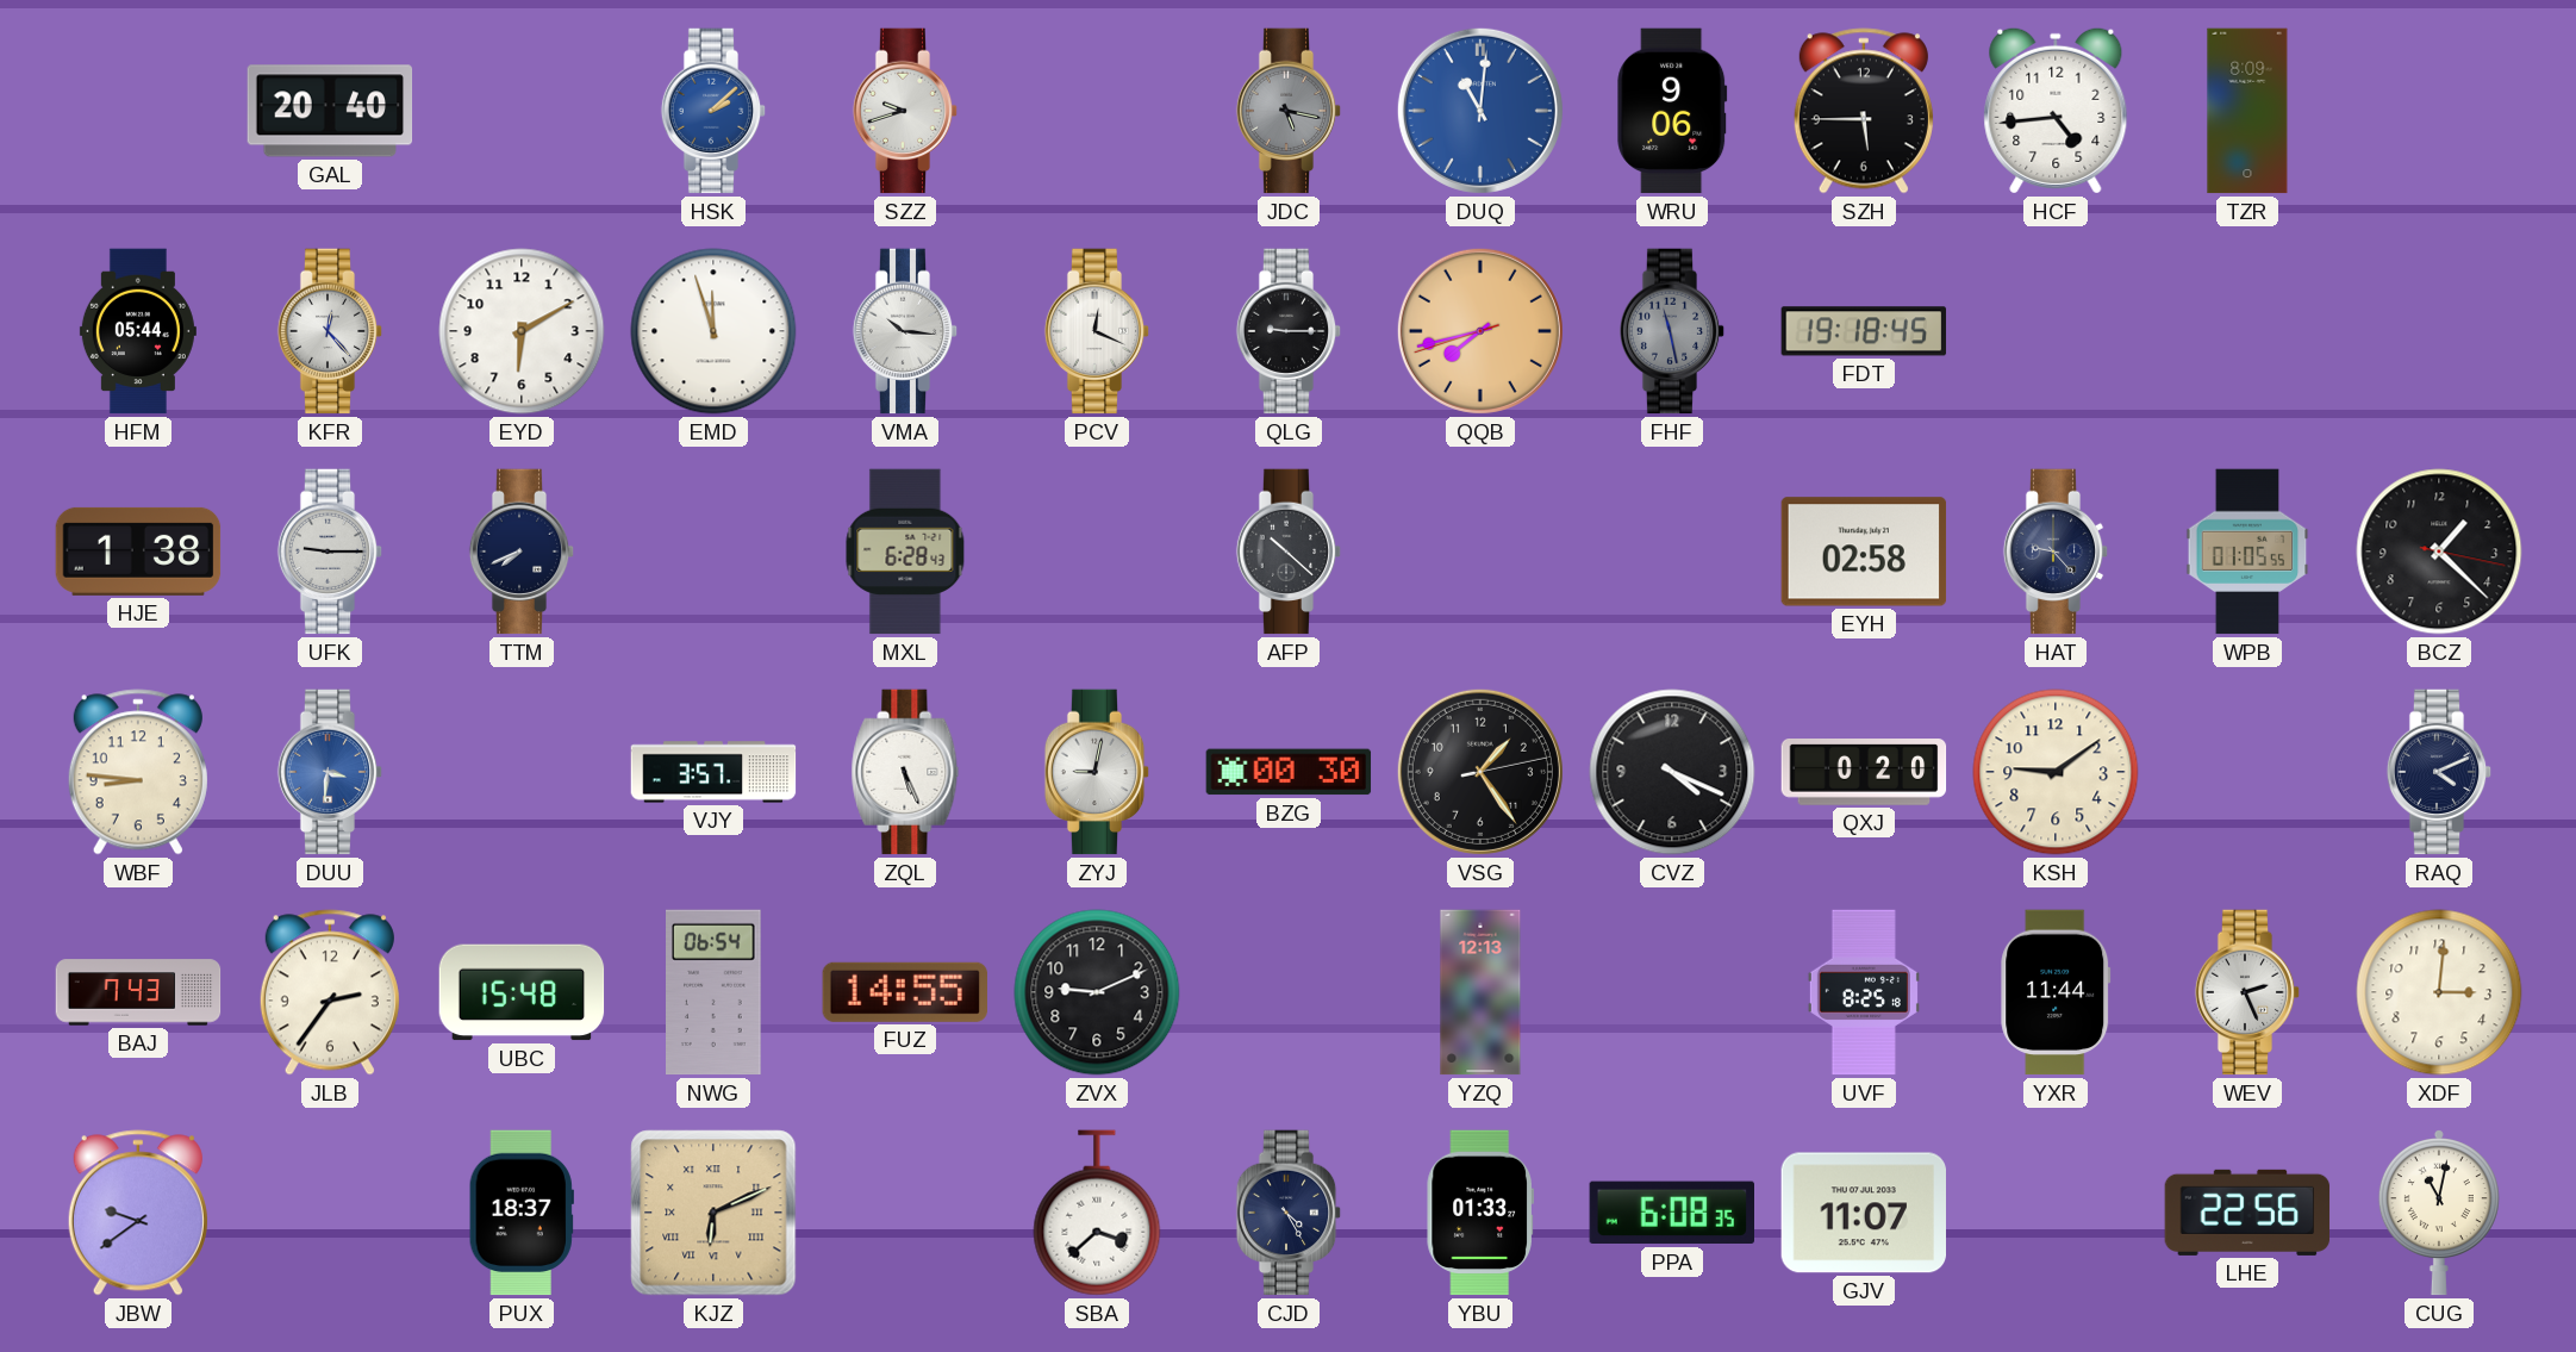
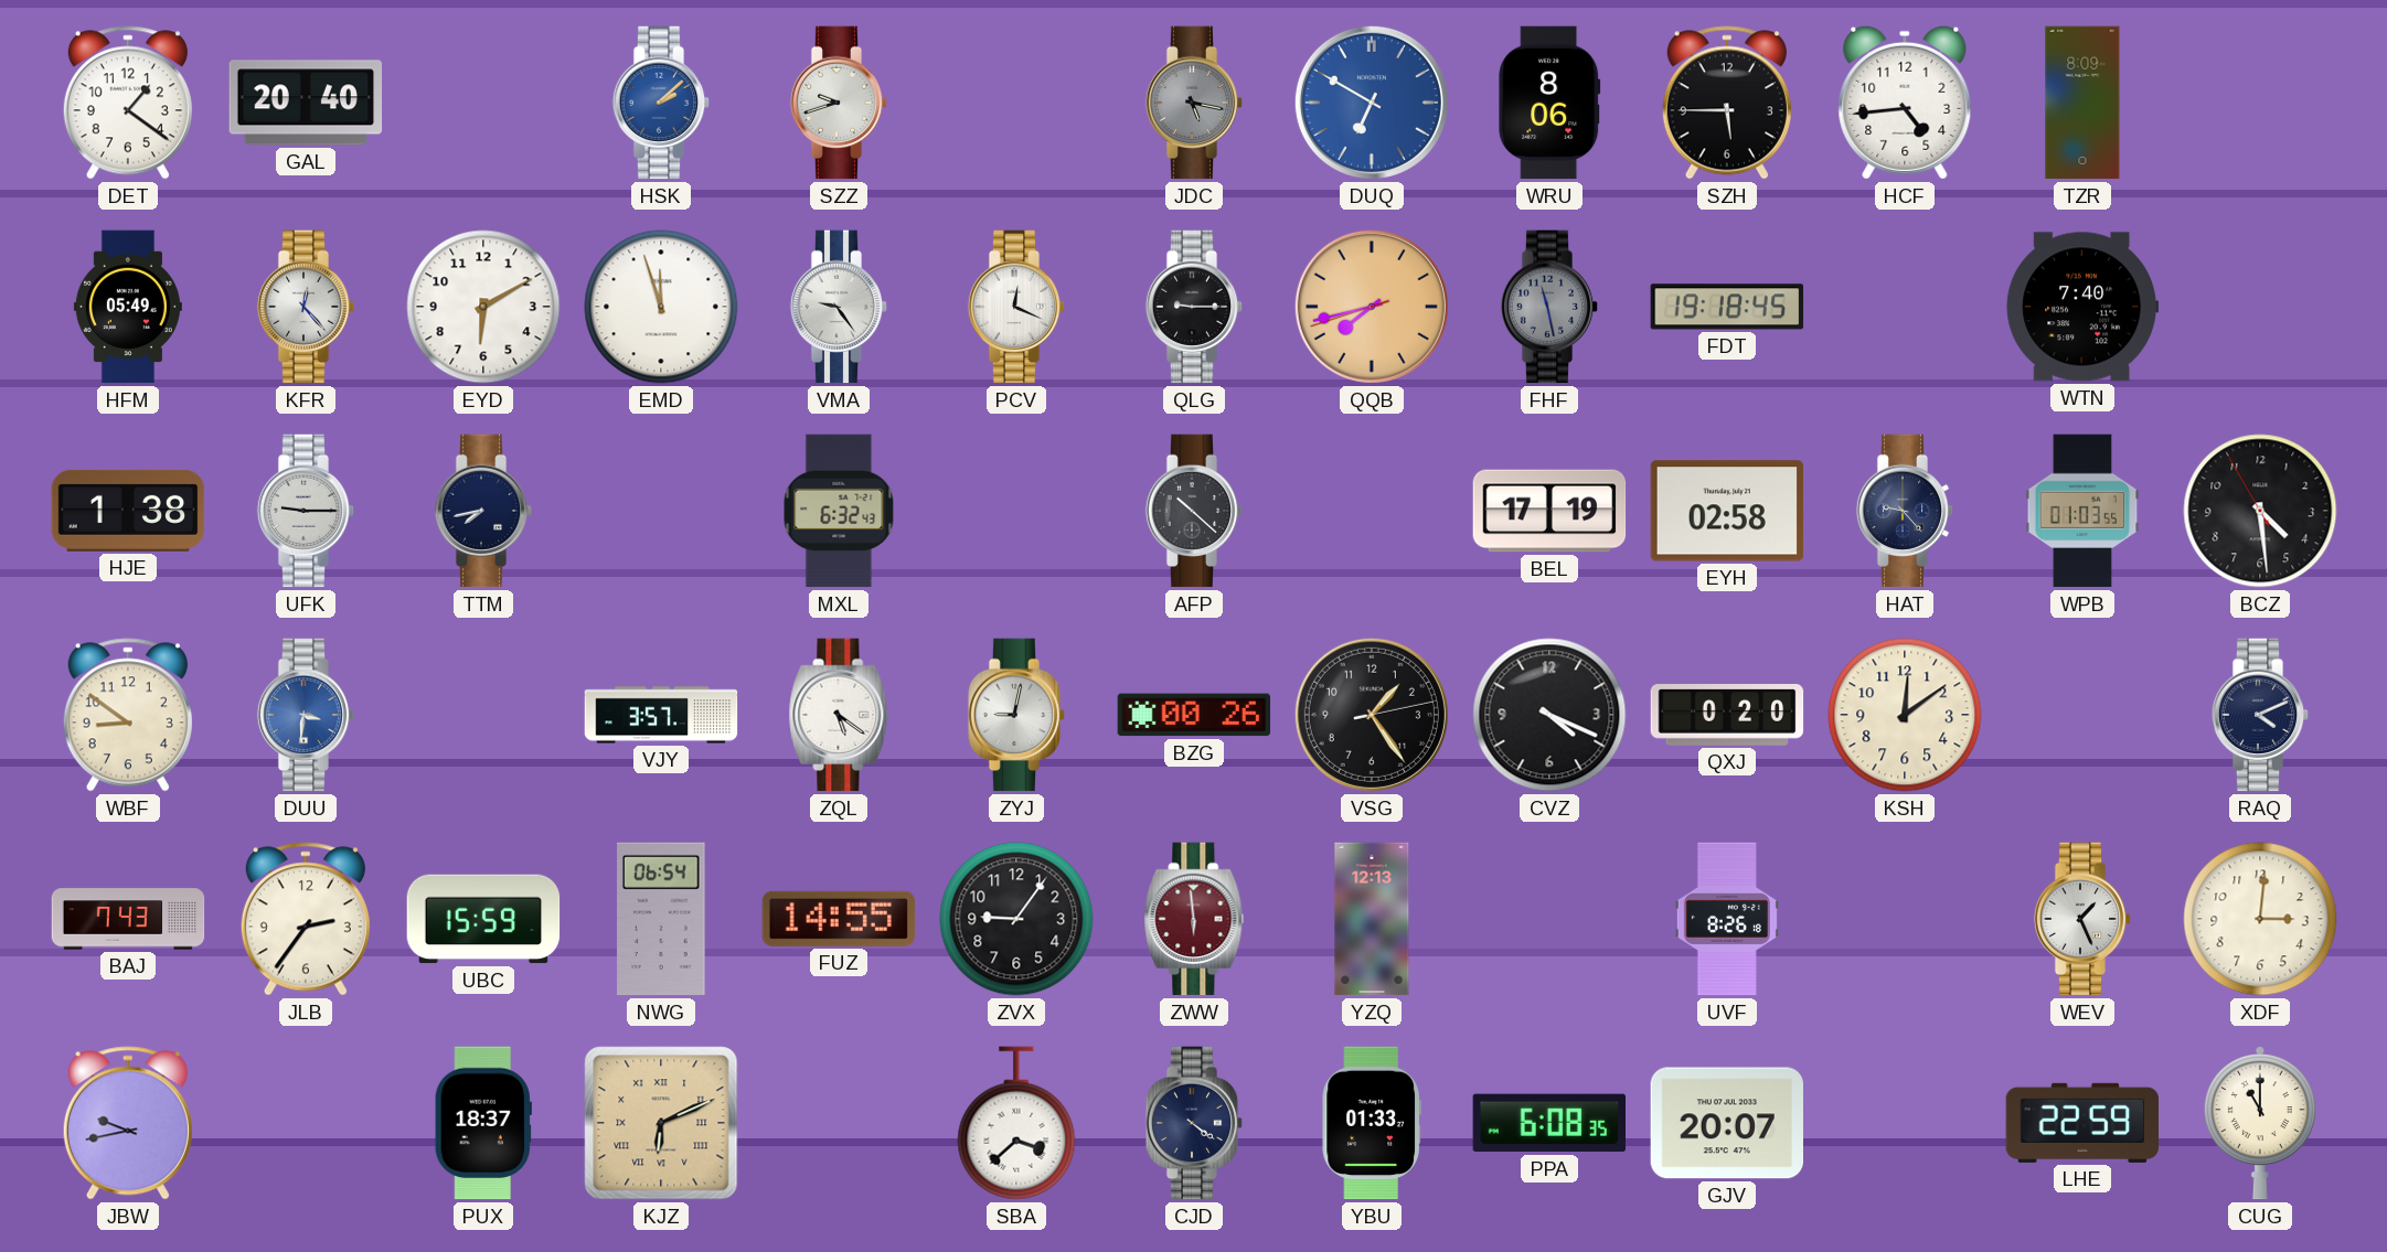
DET: none -> 1:21
DUQ: 11:01 -> 6:50
WRU: 9:06 -> 8:06
HFM: 05:44 -> 05:49
VMA: 10:16 -> 9:24
WTN: none -> 7:40
TTM: 7:41 -> 7:43
MXL: 6:28 -> 6:32
BEL: none -> 17:19
WPB: 01:05 -> 01:03
BCZ: 1:22 -> 4:28
WBF: 8:46 -> 8:51
ZQL: 5:26 -> 5:21
BZG: 00:30 -> 00:26
KSH: 9:09 -> 12:09
UBC: 15:48 -> 15:59
ZVX: 9:11 -> 9:06
ZWW: none -> 5:59
UVF: 8:25 -> 8:26
YXR: 11:44 -> none
WEV: 2:26 -> 1:26
JBW: 9:39 -> 9:43
CJD: 4:25 -> 4:21
GJV: 11:07 -> 20:07
LHE: 22:56 -> 22:59
CUG: 11:02 -> 11:00
